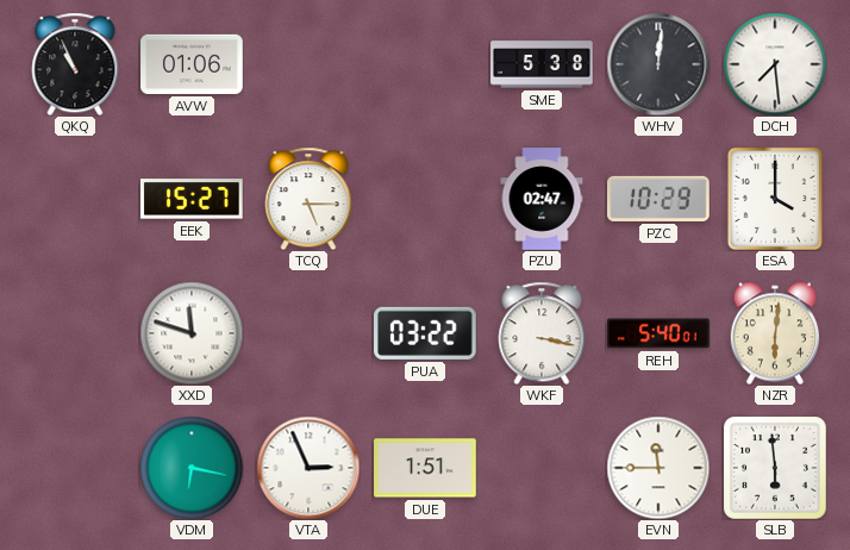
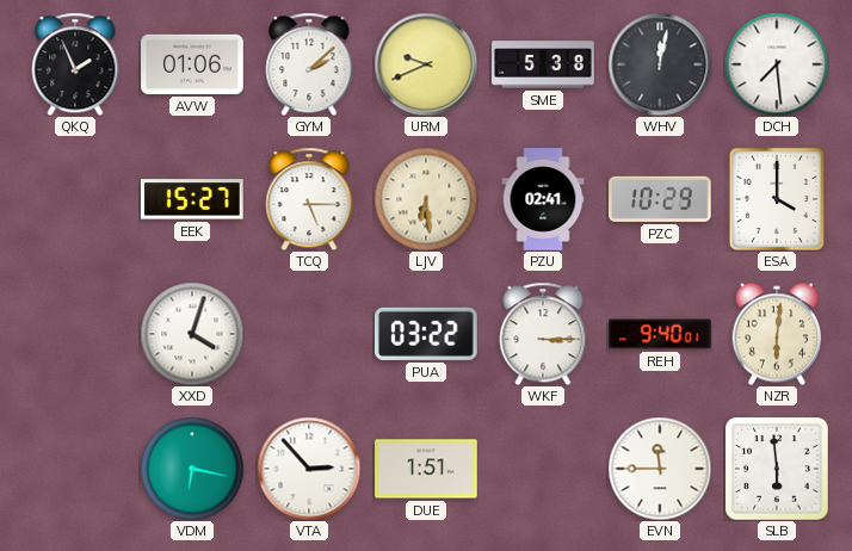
QKQ: 10:56 -> 1:56
GYM: none -> 2:08
URM: none -> 9:41
WHV: 12:01 -> 12:02
LJV: none -> 6:29
PZU: 02:47 -> 02:41
XXD: 11:48 -> 4:03
WKF: 3:17 -> 3:15
REH: 5:40 -> 9:40
VTA: 2:56 -> 2:53
